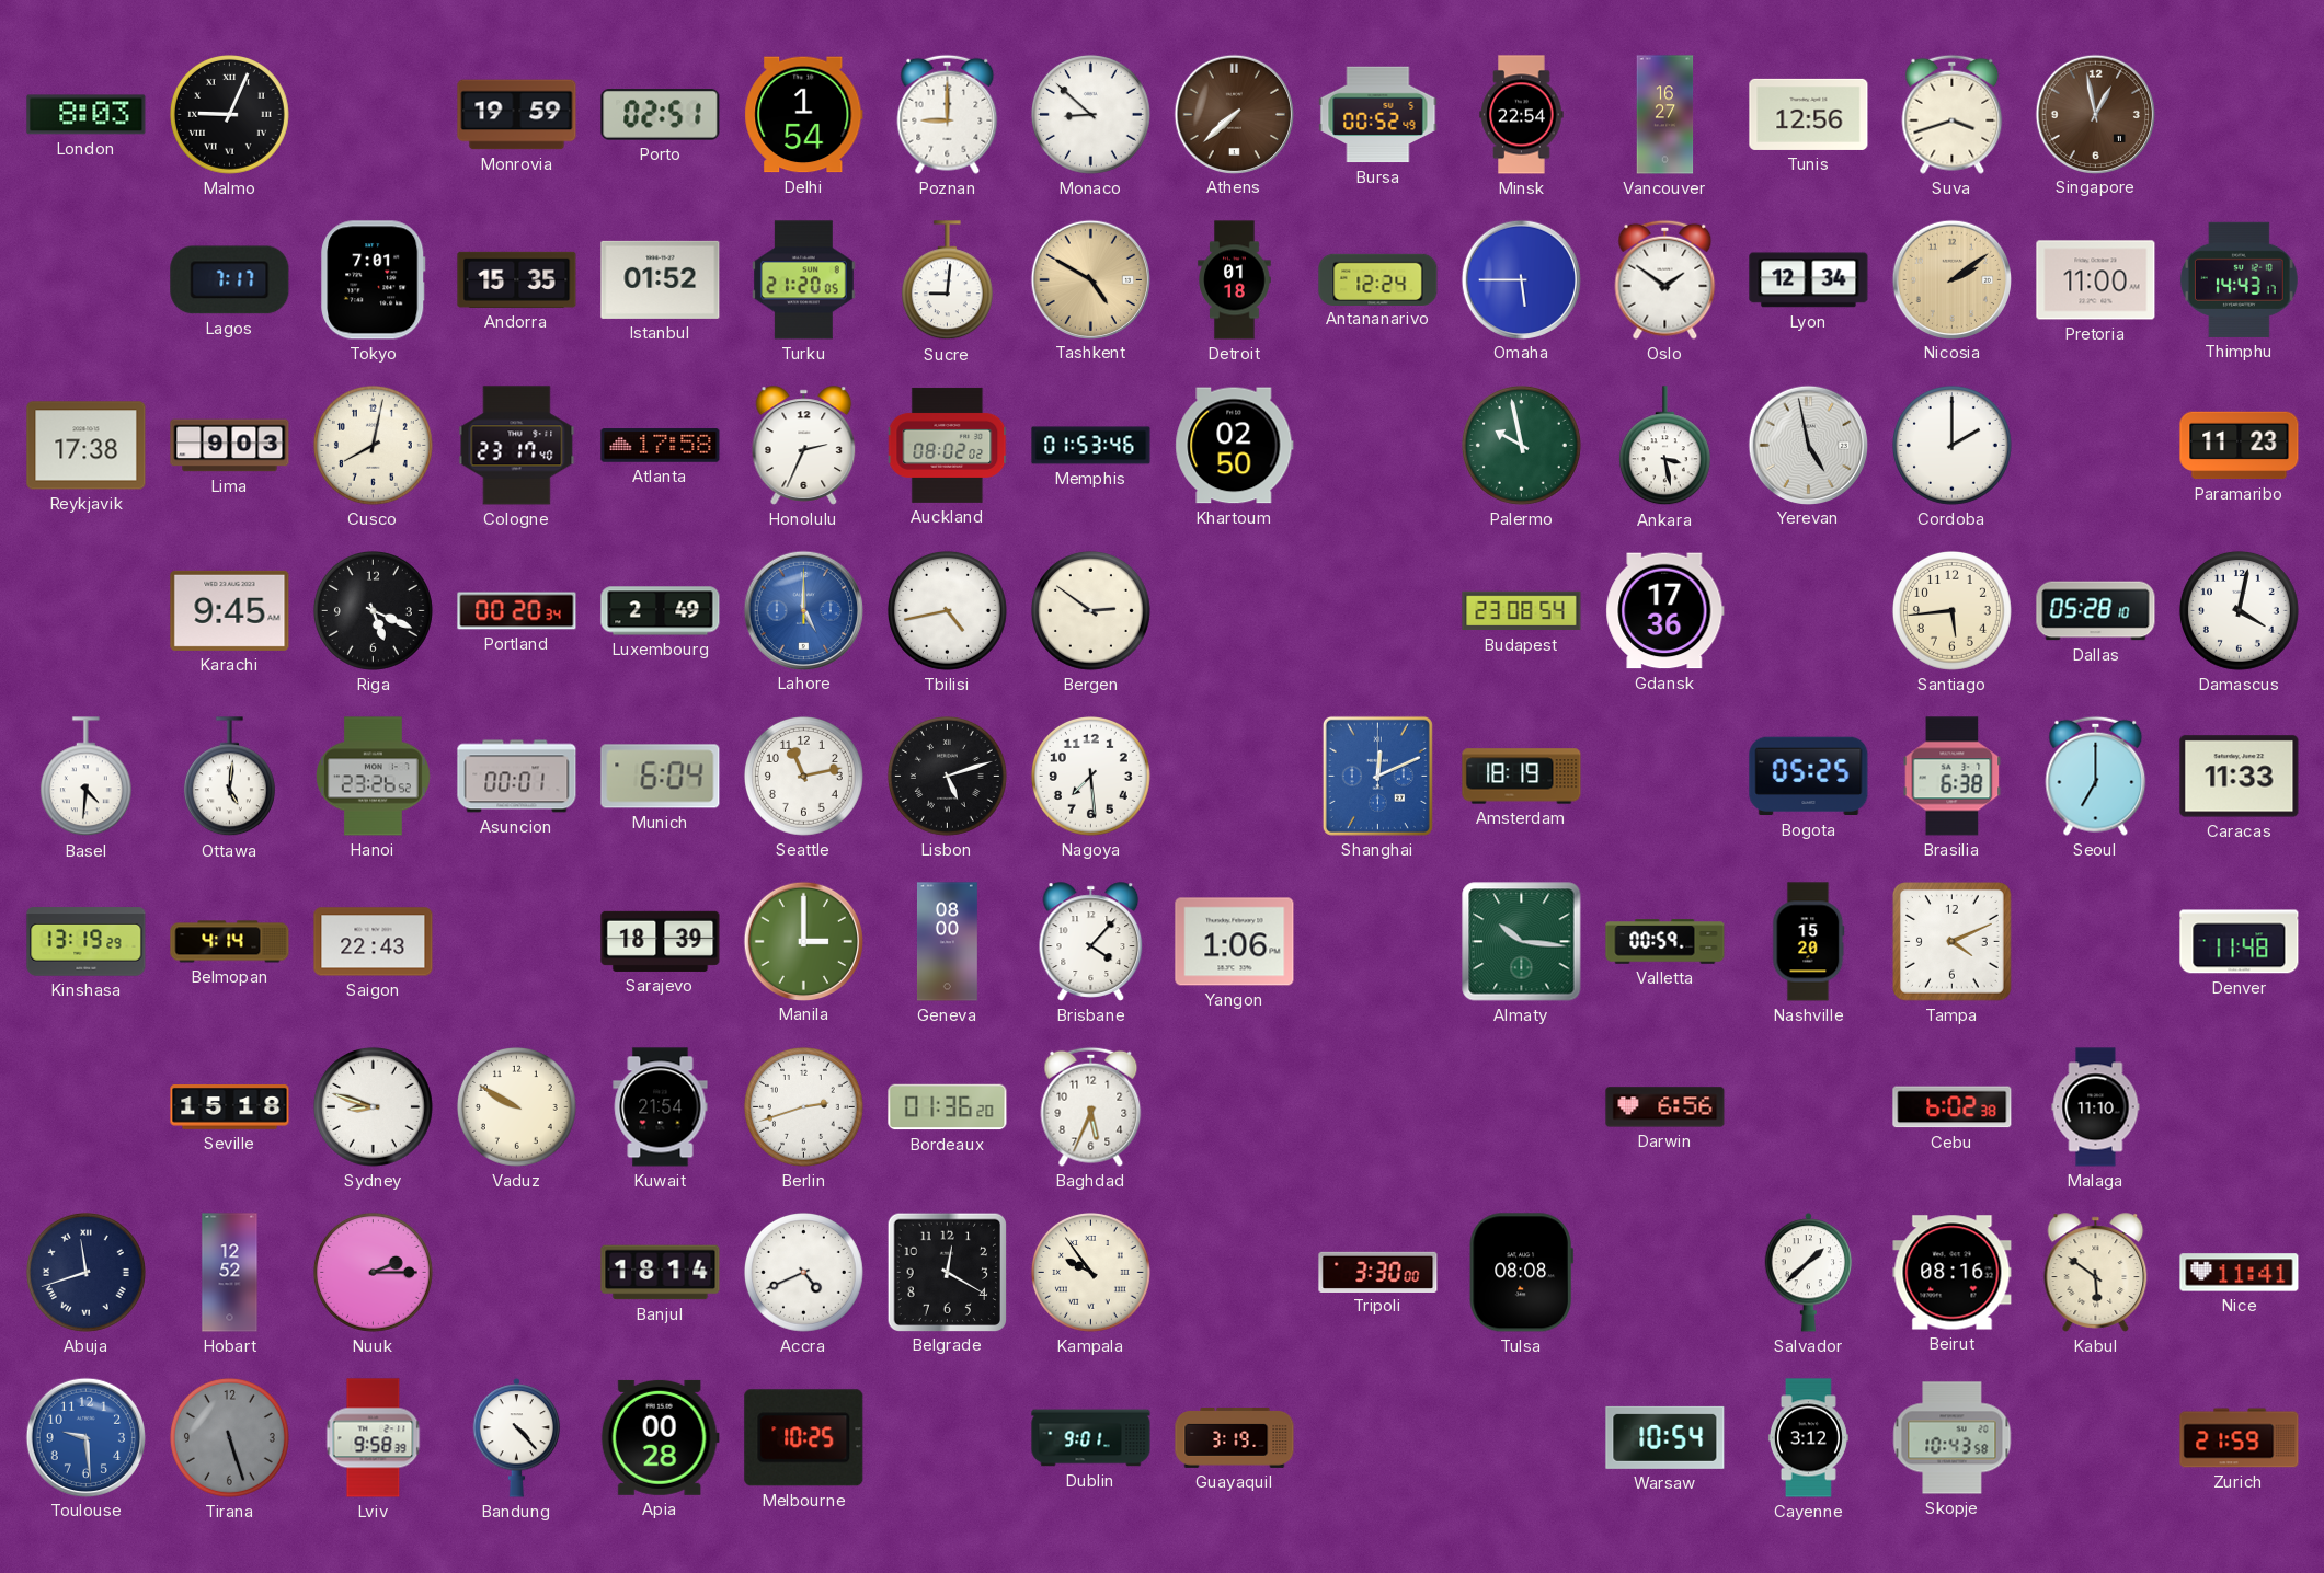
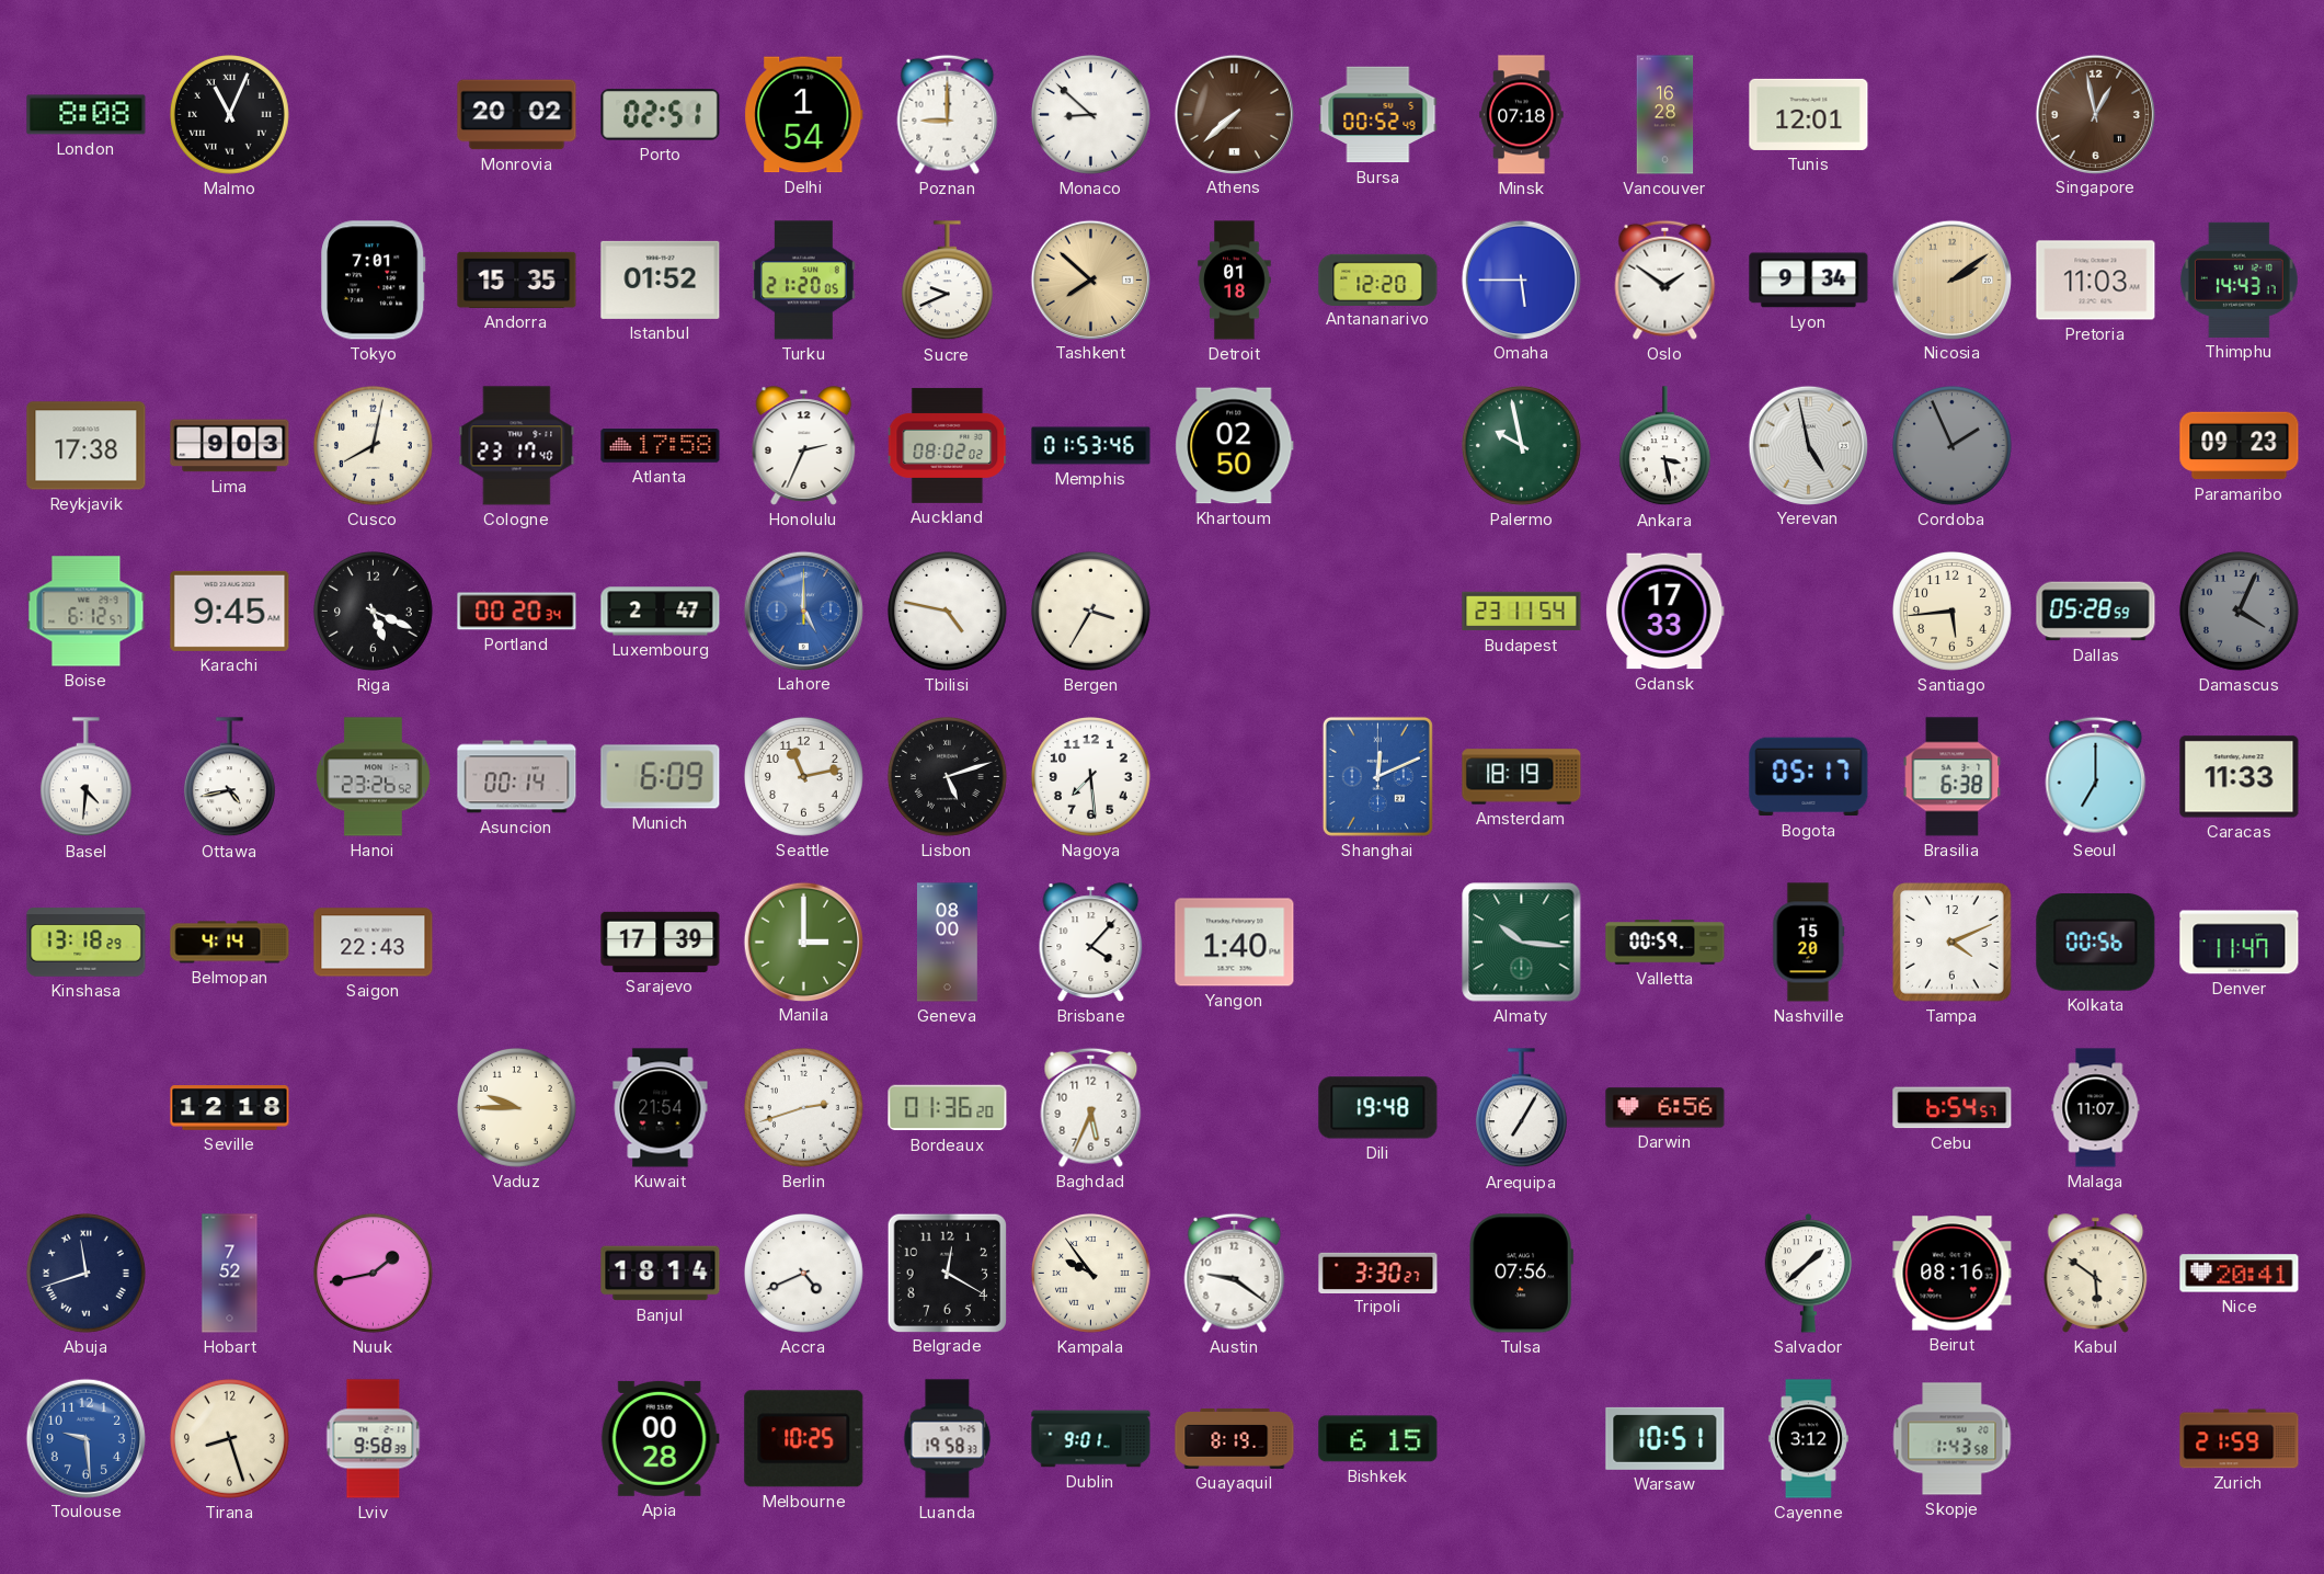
London: 8:03 -> 8:08
Malmo: 9:04 -> 11:04
Monrovia: 19:59 -> 20:02
Minsk: 22:54 -> 07:18
Vancouver: 16:27 -> 16:28
Tunis: 12:56 -> 12:01
Suva: 3:42 -> none
Lagos: 7:17 -> none
Sucre: 9:01 -> 9:41
Tashkent: 4:50 -> 7:52
Antananarivo: 12:24 -> 12:20
Lyon: 12:34 -> 9:34
Pretoria: 11:00 -> 11:03
Cordoba: 2:00 -> 1:56
Cordoba dial: white -> grey
Paramaribo: 11:23 -> 09:23
Boise: none -> 6:12
Luxembourg: 2:49 -> 2:47
Tbilisi: 4:43 -> 4:47
Bergen: 2:51 -> 3:35
Budapest: 23:08 -> 23:11
Gdansk: 17:36 -> 17:33
Dallas: 05:28:10 -> 05:28:59
Damascus: 4:02 -> 4:04
Damascus dial: white -> grey
Ottawa: 5:01 -> 4:43
Asuncion: 00:01 -> 00:14
Munich: 6:04 -> 6:09
Bogota: 05:25 -> 05:17
Kinshasa: 13:19 -> 13:18
Sarajevo: 18:39 -> 17:39
Yangon: 1:06 -> 1:40
Kolkata: none -> 00:56
Denver: 11:48 -> 11:47
Seville: 15:18 -> 12:18
Sydney: 8:48 -> none
Vaduz: 9:50 -> 9:45
Dili: none -> 19:48
Arequipa: none -> 7:05
Cebu: 6:02 -> 6:54
Malaga: 11:10 -> 11:07
Hobart: 12:52 -> 7:52
Nuuk: 2:15 -> 1:43
Austin: none -> 9:21
Tripoli: 3:30:00 -> 3:30:27
Tulsa: 08:08 -> 07:56
Nice: 11:41 -> 20:41
Tirana: 5:27 -> 8:27
Tirana dial: grey -> cream
Bandung: 4:23 -> none
Luanda: none -> 19:58
Guayaquil: 3:19 -> 8:19
Bishkek: none -> 6:15
Warsaw: 10:54 -> 10:51
Skopje: 10:43 -> 1:43
